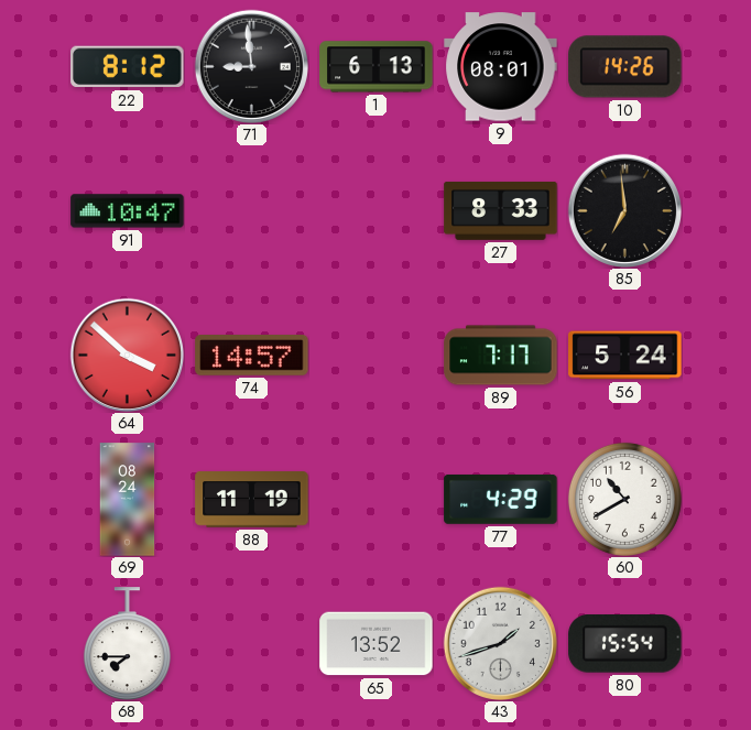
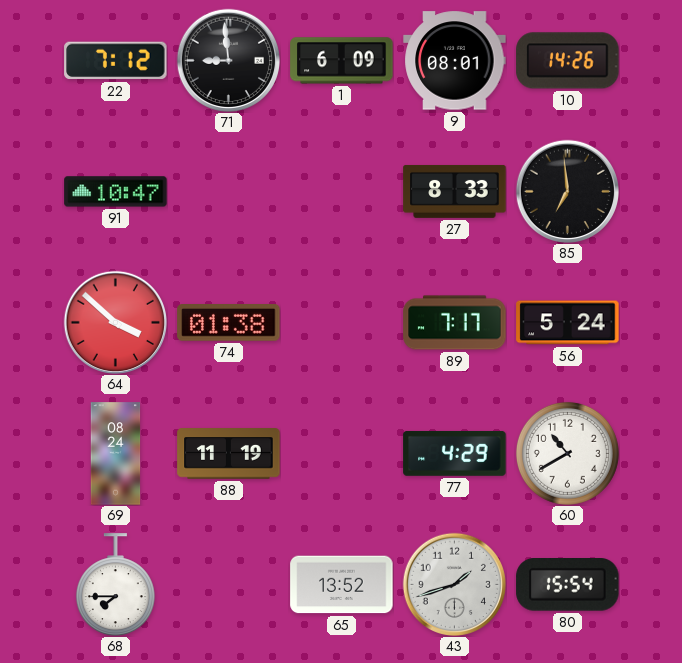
22: 8:12 -> 7:12
1: 6:13 -> 6:09
74: 14:57 -> 01:38
